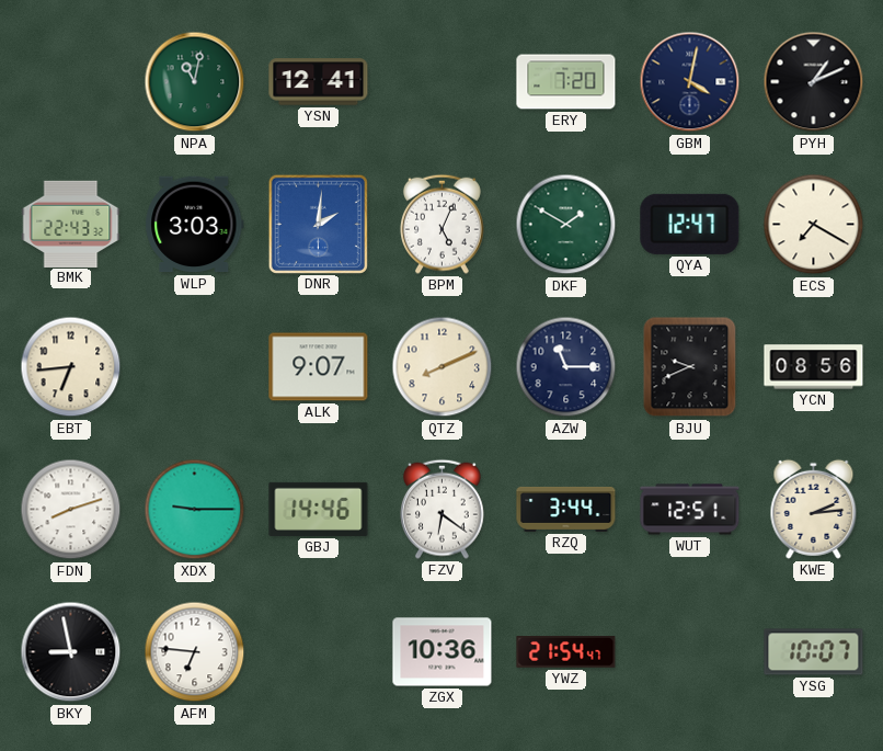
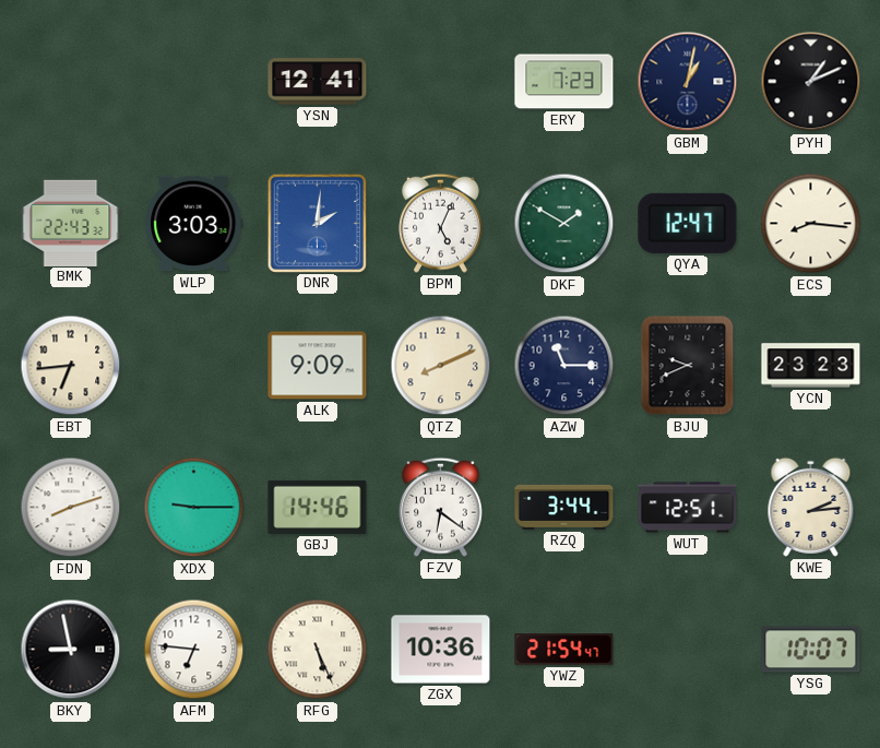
NPA: 11:02 -> none
ERY: 7:20 -> 7:23
GBM: 4:02 -> 1:02
ECS: 7:20 -> 8:16
ALK: 9:07 -> 9:09
YCN: 08:56 -> 23:23
RFG: none -> 5:26
